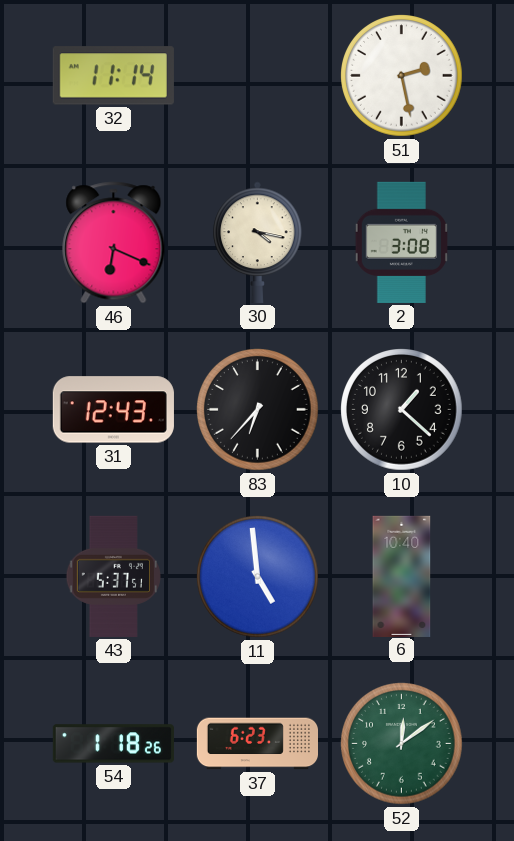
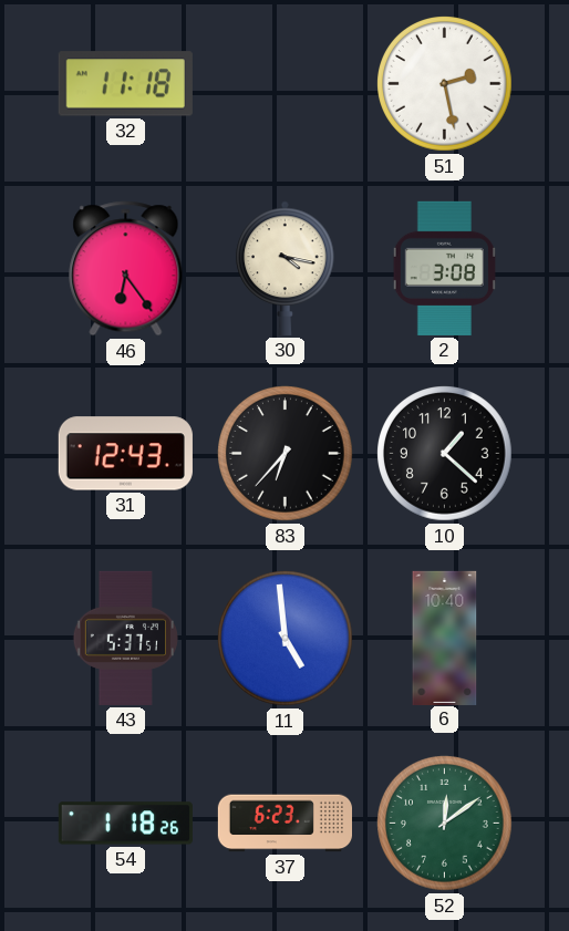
32: 11:14 -> 11:18
46: 6:19 -> 6:24
